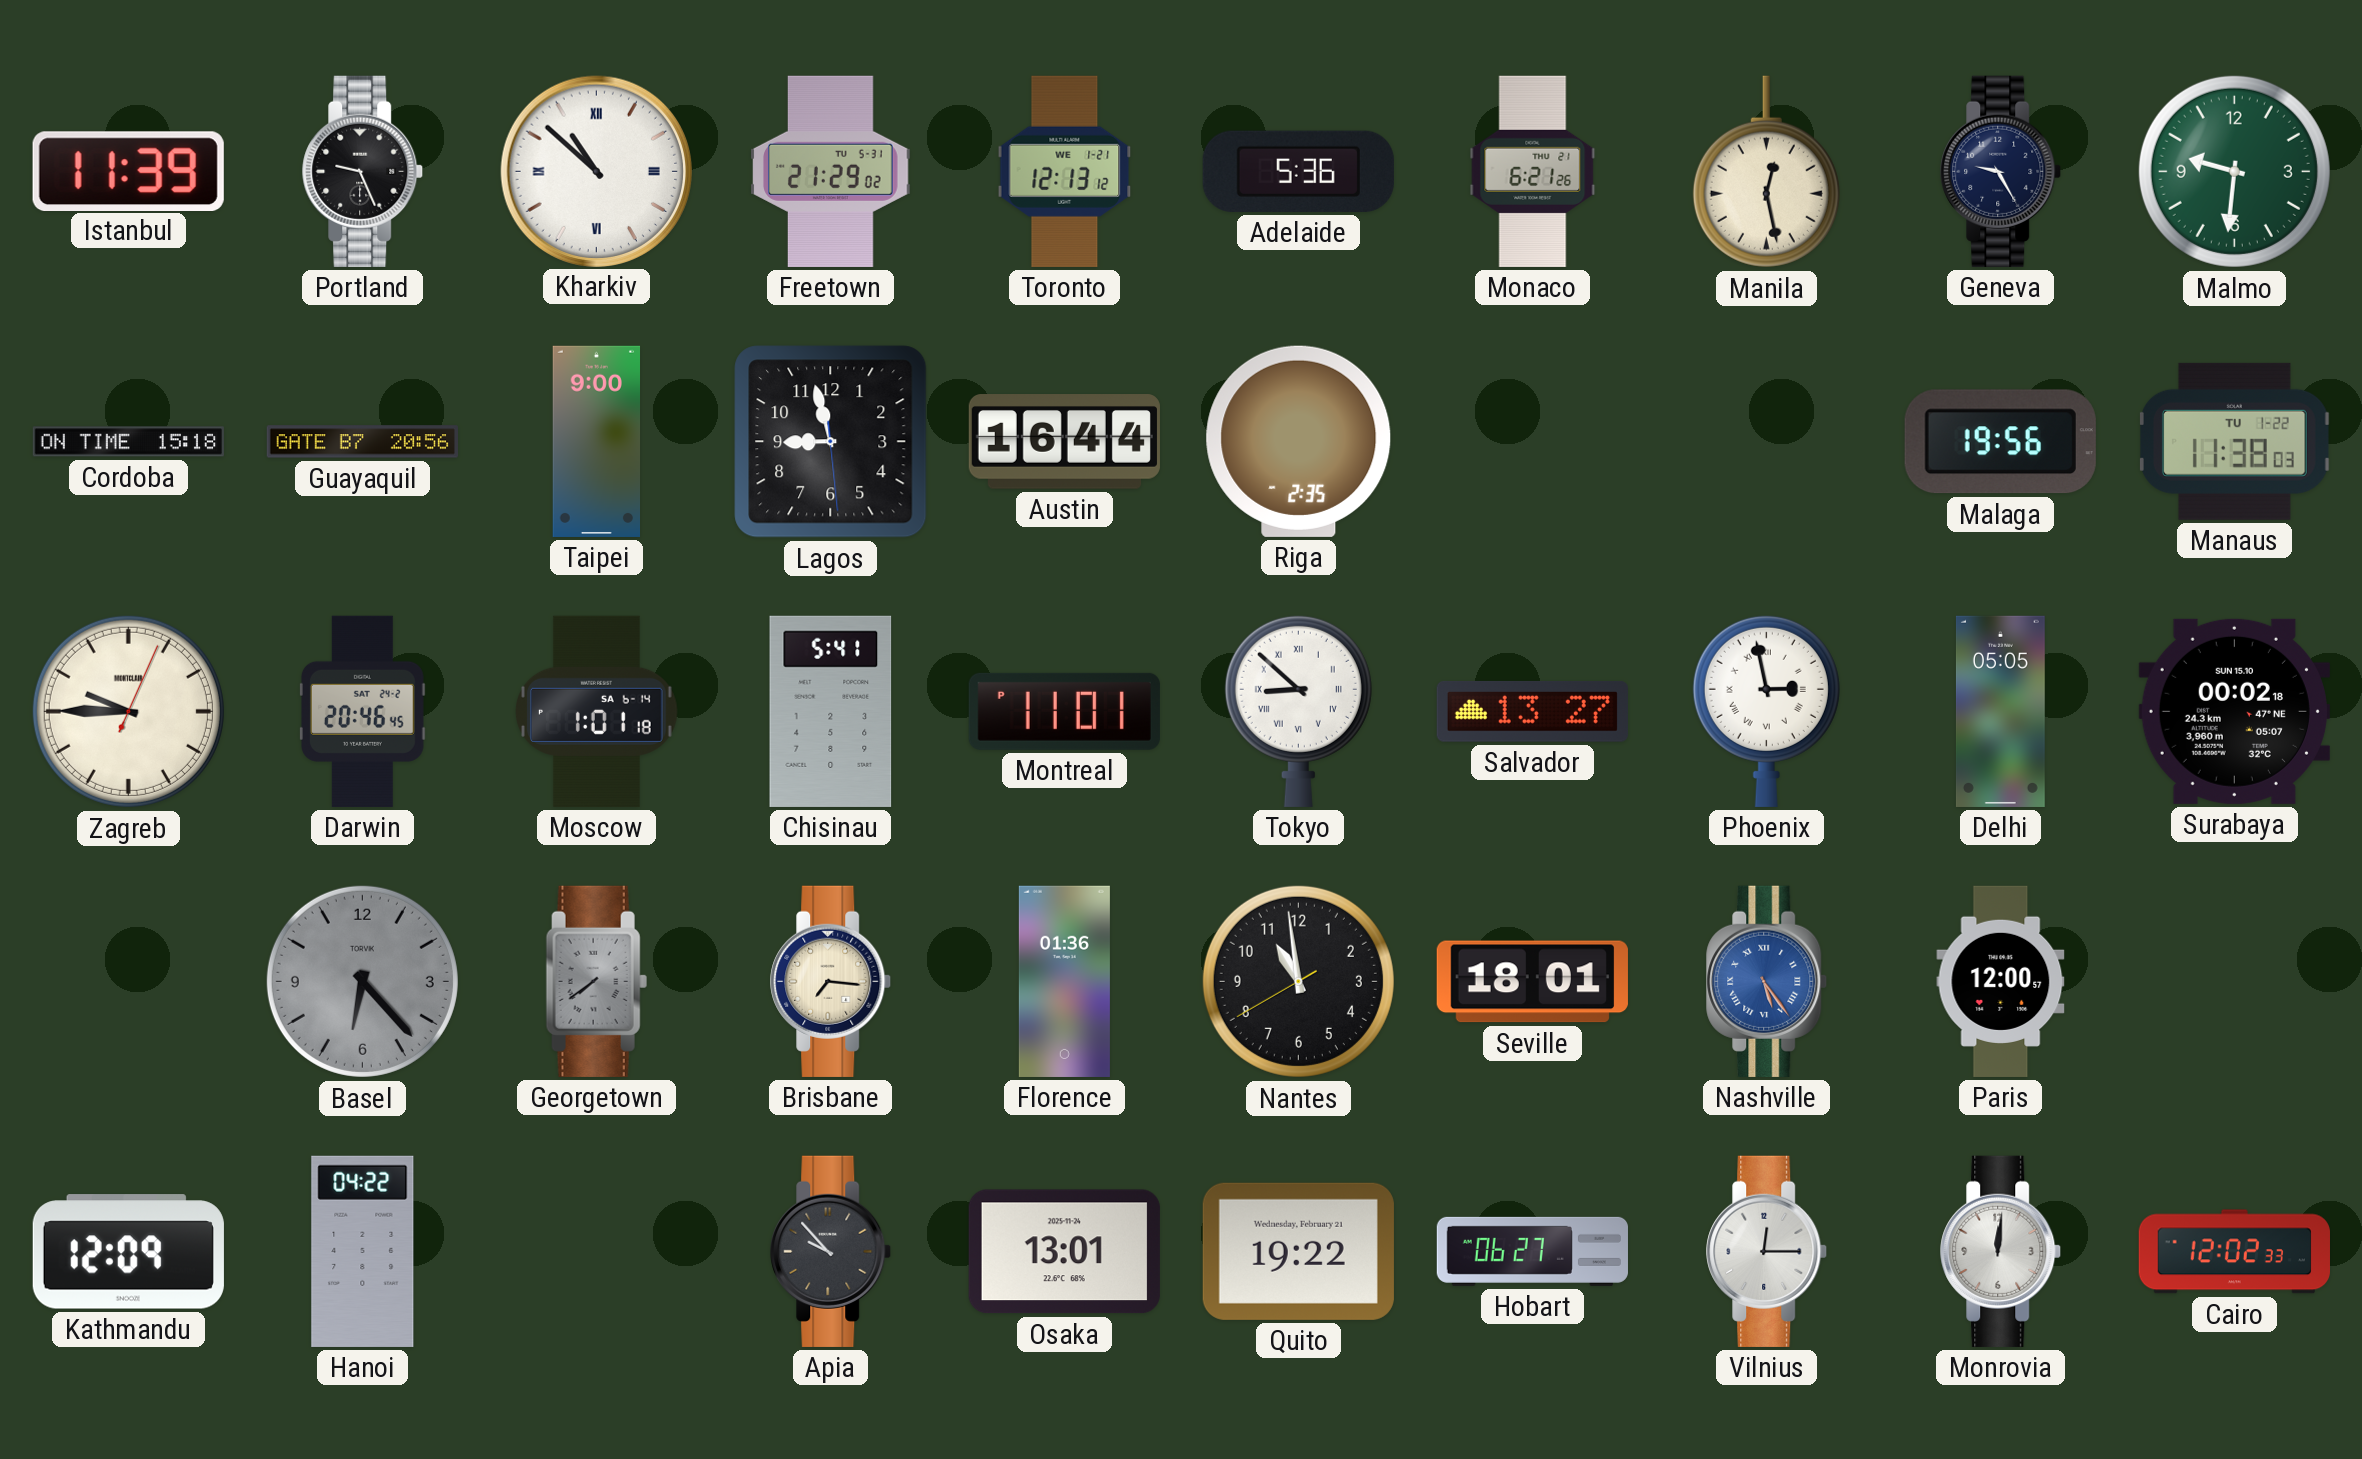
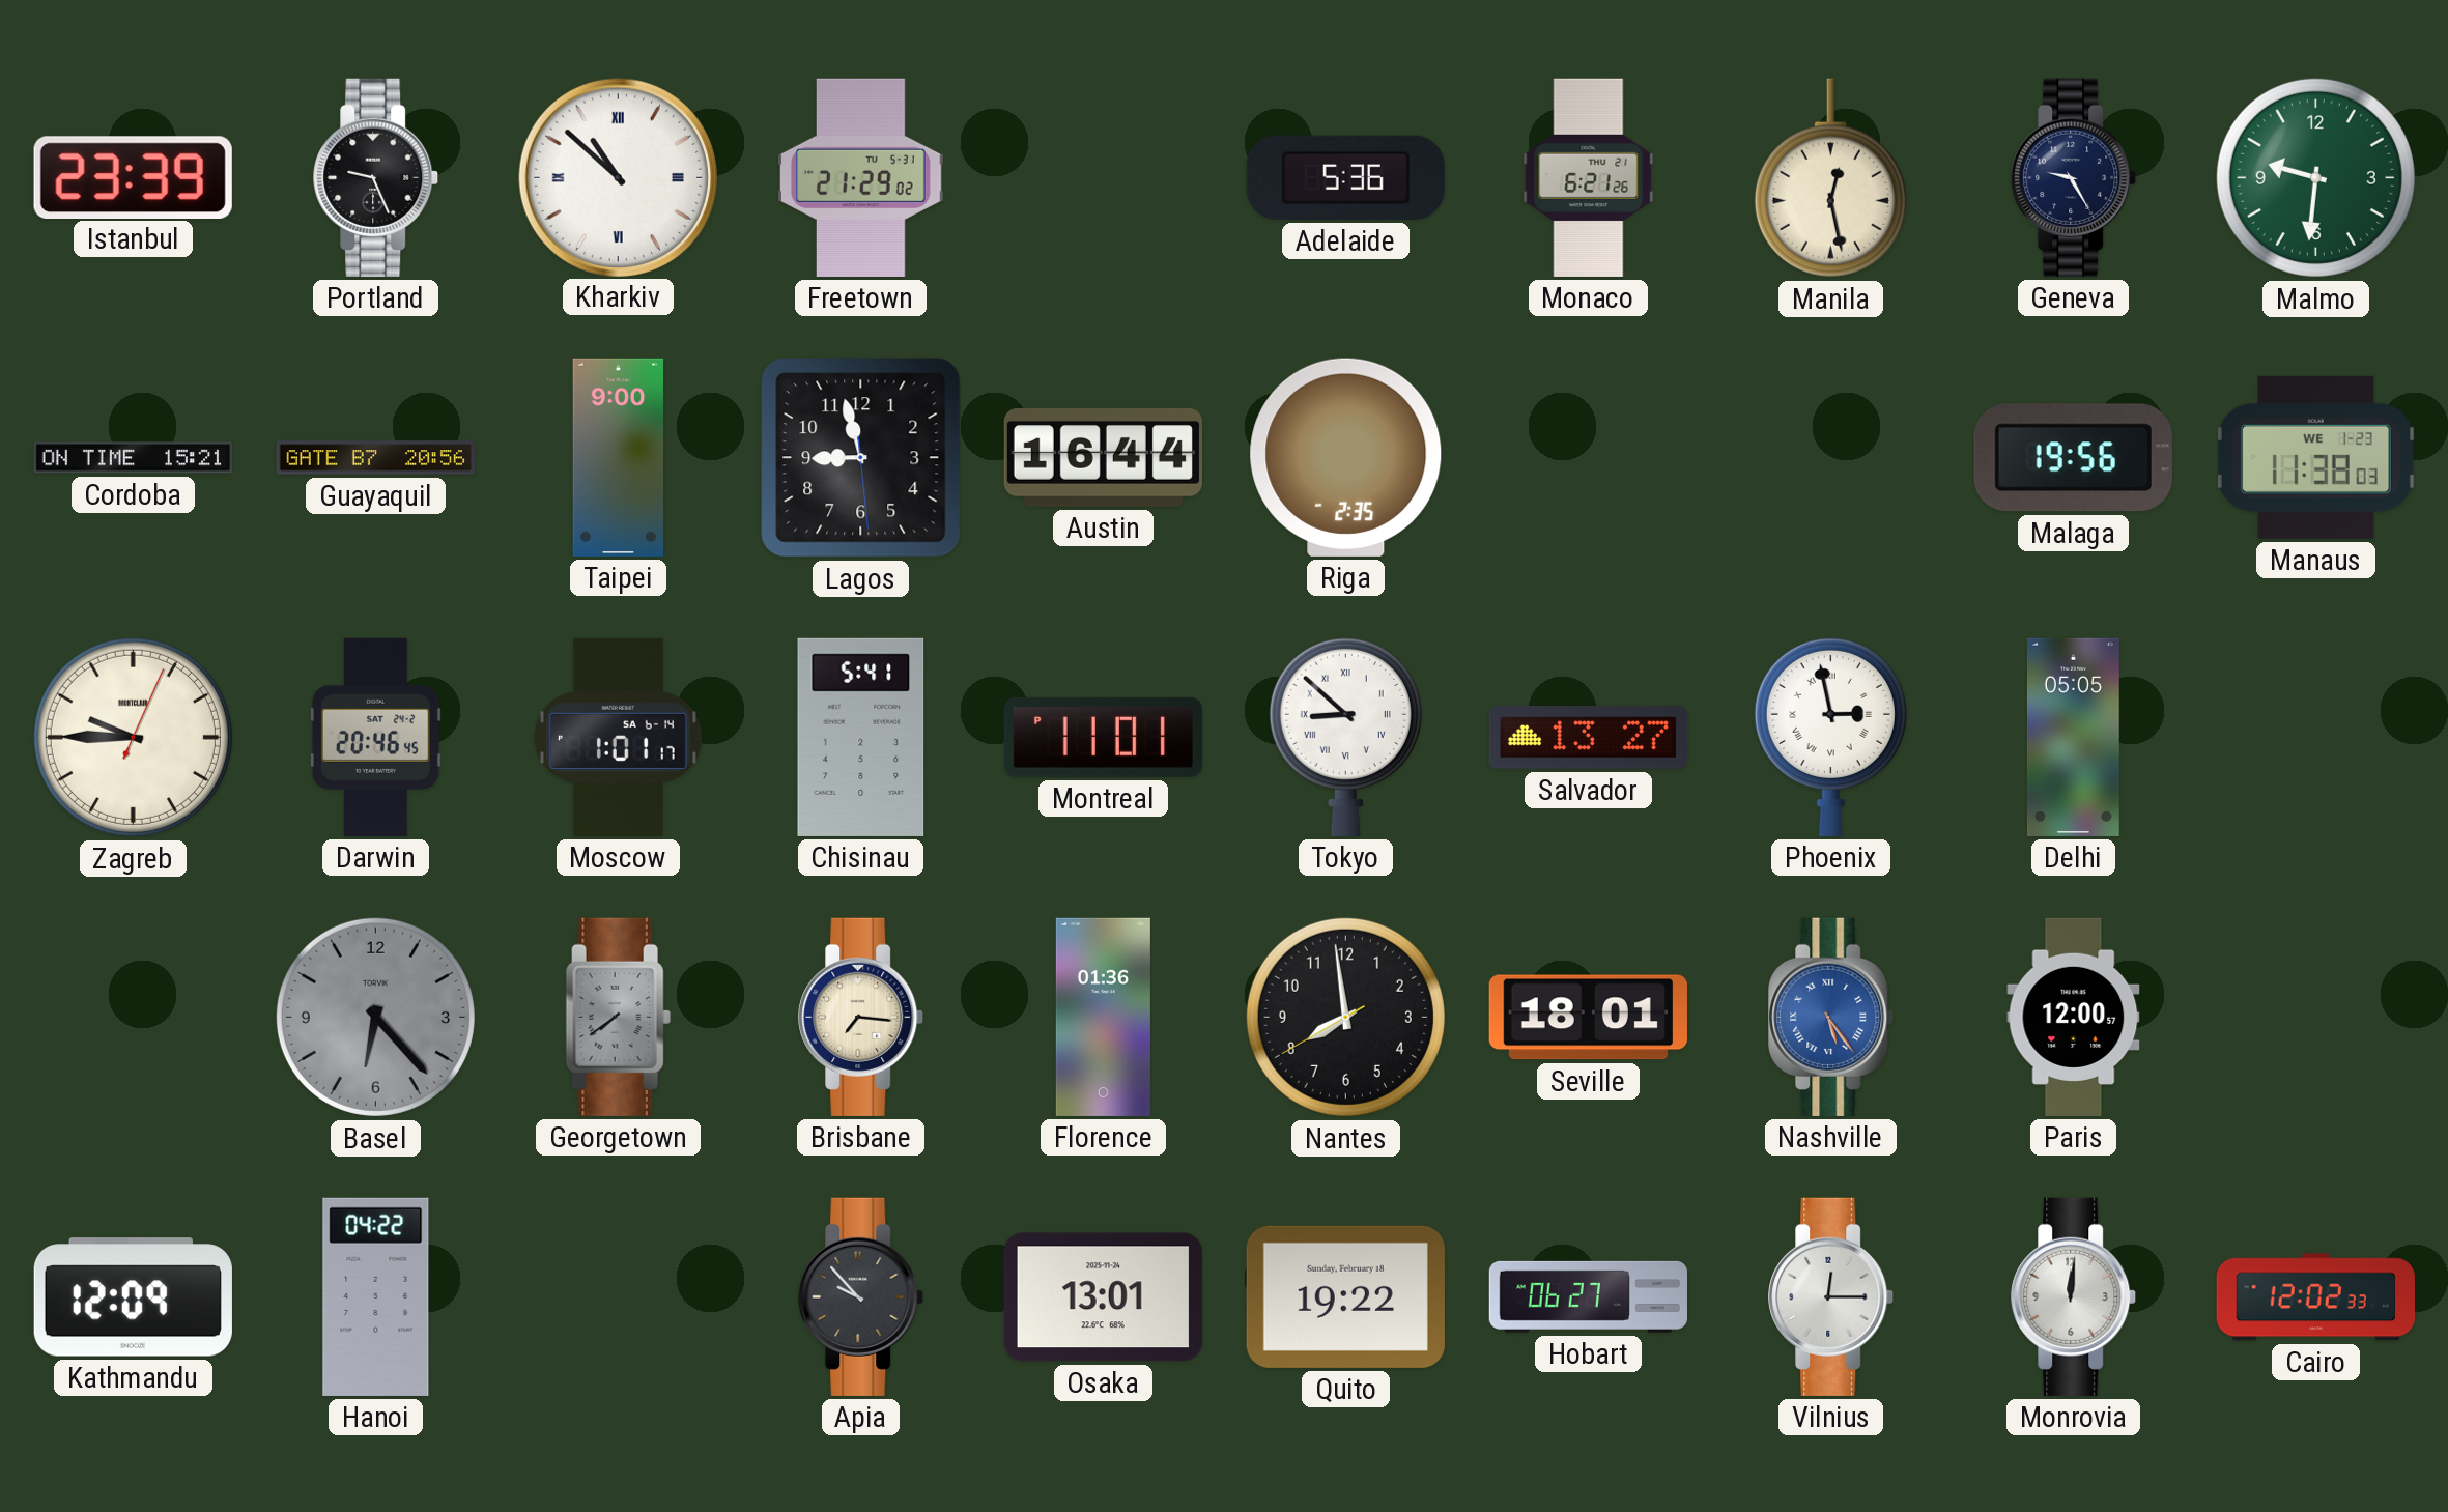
Istanbul: 11:39 -> 23:39
Toronto: 12:13 -> none
Cordoba: 15:18 -> 15:21
Manaus date: TU 1-22 -> WE 1-23
Moscow: 1:01:18 -> 1:01:17
Surabaya: 00:02 -> none
Nantes: 10:58 -> 7:58
Quito date: Wednesday, February 21 -> Sunday, February 18
